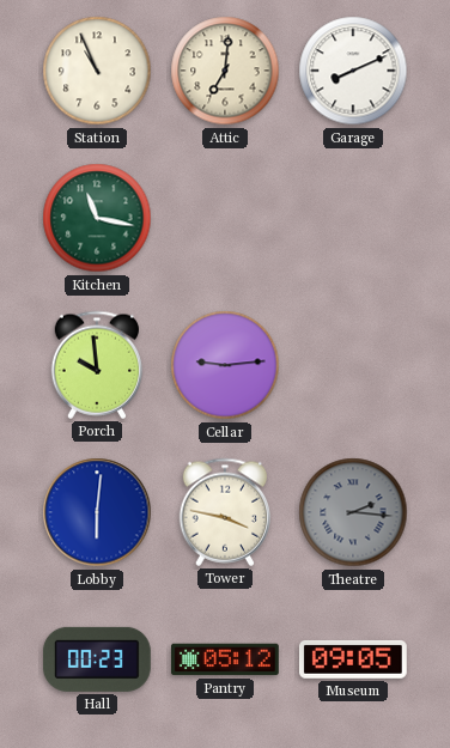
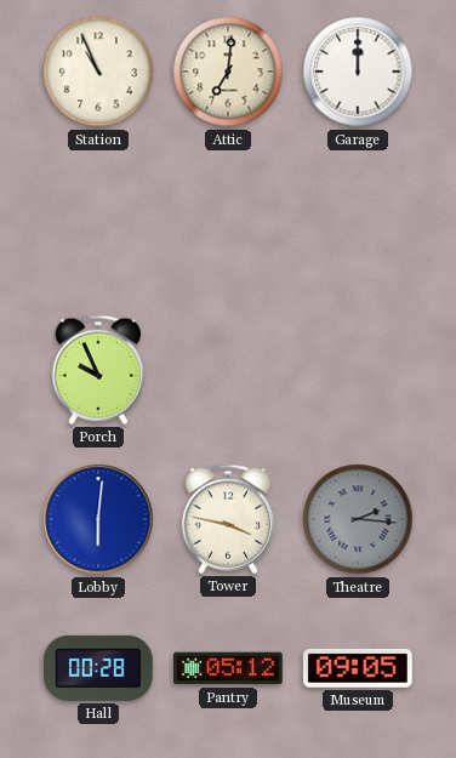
Garage: 8:11 -> 12:00
Kitchen: 11:17 -> none
Porch: 9:59 -> 9:56
Cellar: 9:14 -> none
Hall: 00:23 -> 00:28
